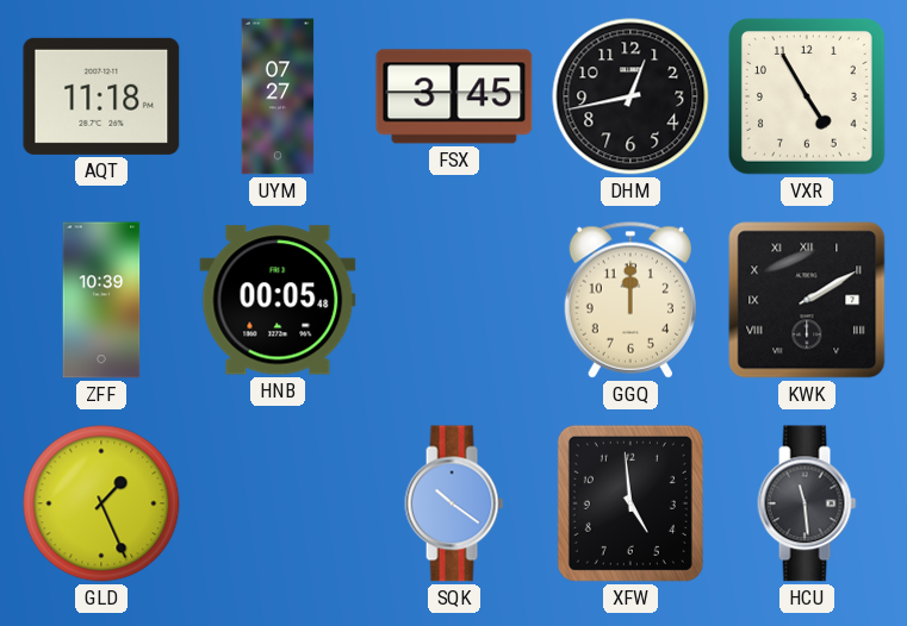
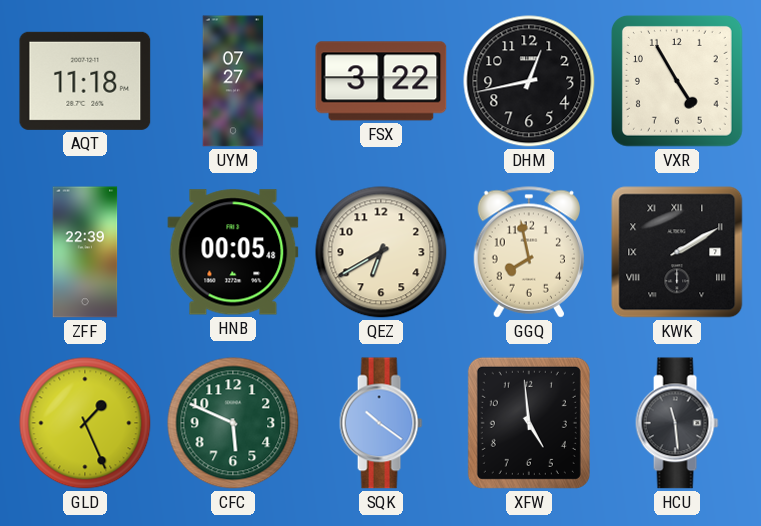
FSX: 3:45 -> 3:22
ZFF: 10:39 -> 22:39
QEZ: none -> 6:40
GGQ: 12:00 -> 7:58
CFC: none -> 5:49
